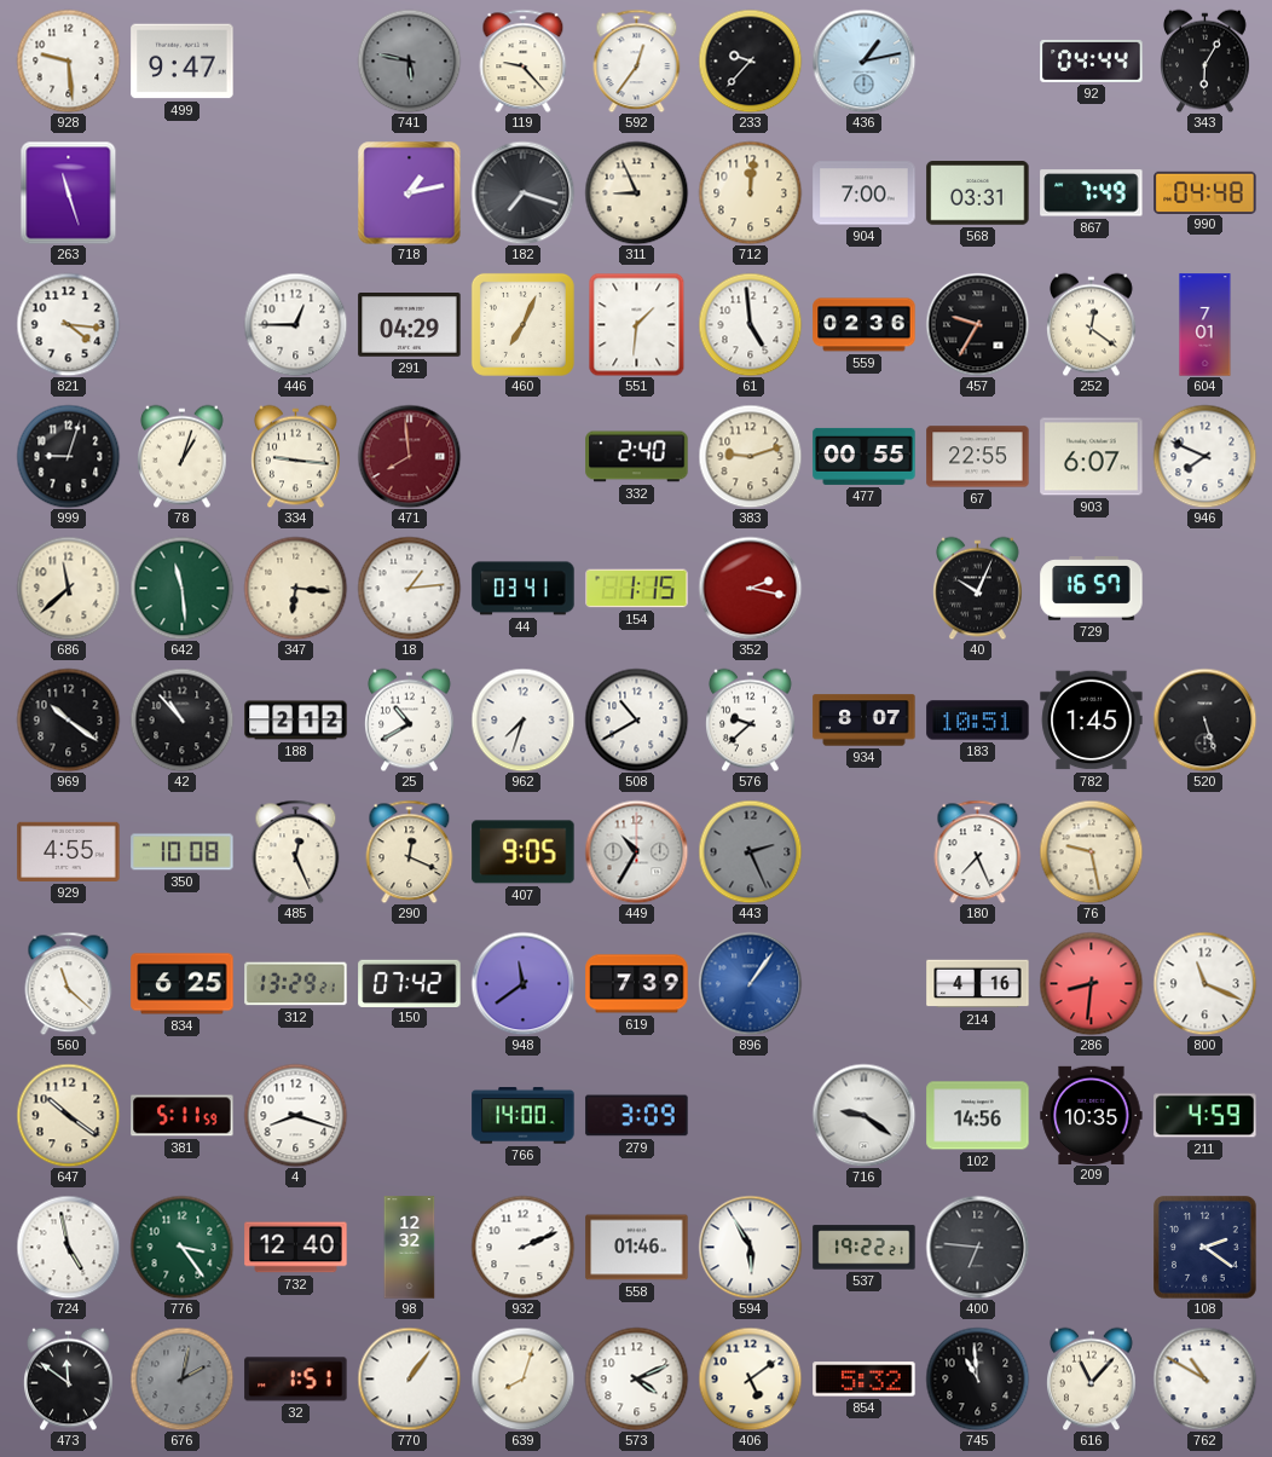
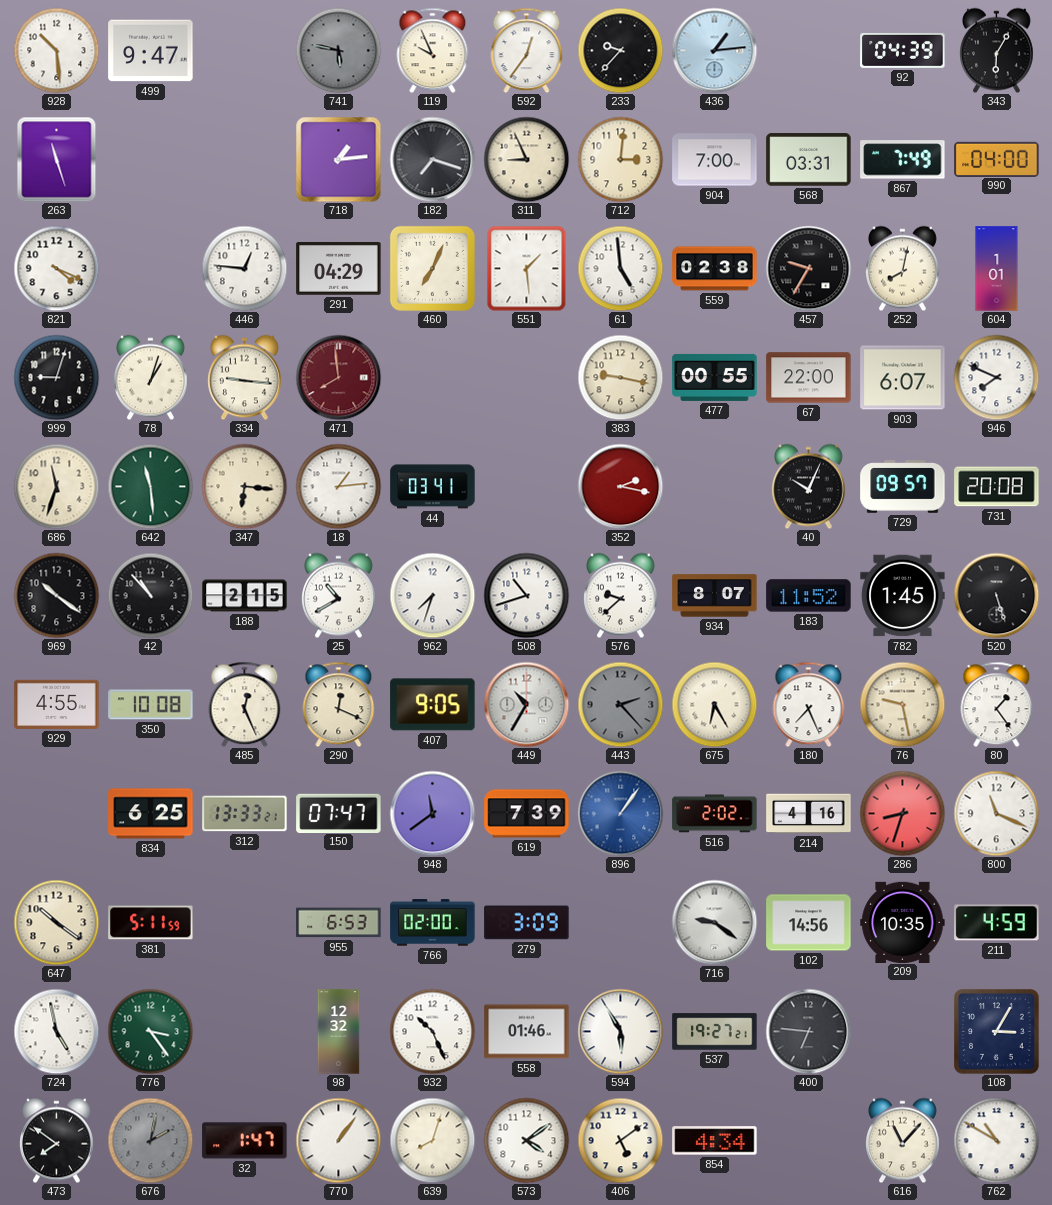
928: 9:29 -> 10:29
119: 9:23 -> 9:56
436: 1:13 -> 1:14
92: 04:44 -> 04:39
718: 1:13 -> 1:14
712: 12:01 -> 3:01
990: 04:48 -> 04:00
821: 4:16 -> 4:19
446: 12:45 -> 12:46
551: 1:31 -> 1:29
559: 02:36 -> 02:38
252: 12:21 -> 8:02
604: 7:01 -> 1:01
332: 2:40 -> none
383: 9:12 -> 9:17
67: 22:55 -> 22:00
686: 11:38 -> 11:33
154: 1:15 -> none
729: 16:57 -> 09:57
731: none -> 20:08
188: 2:12 -> 2:15
508: 10:40 -> 10:42
183: 10:51 -> 11:52
443: 2:26 -> 2:23
675: none -> 6:25
80: none -> 1:24
560: 11:22 -> none
312: 13:29 -> 13:33
150: 07:42 -> 07:47
516: none -> 2:02
286: 8:31 -> 8:33
4: 8:18 -> none
955: none -> 6:53
766: 14:00 -> 02:00
732: 12:40 -> none
932: 2:11 -> 10:26
537: 19:22 -> 19:27
108: 2:21 -> 3:05
473: 11:51 -> 7:51
32: 1:51 -> 1:47
573: 4:11 -> 4:09
854: 5:32 -> 4:34
745: 10:59 -> none
